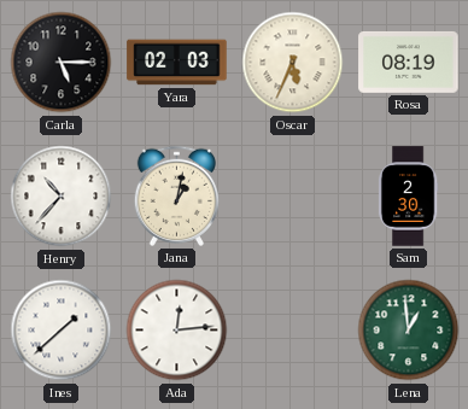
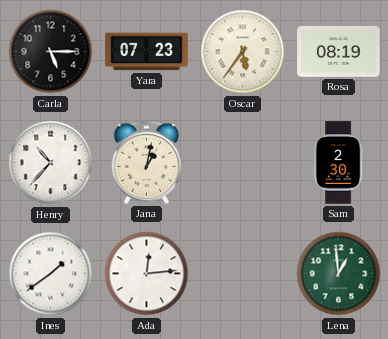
Yara: 02:03 -> 07:23
Oscar: 5:34 -> 5:36
Ines: 1:38 -> 1:39
